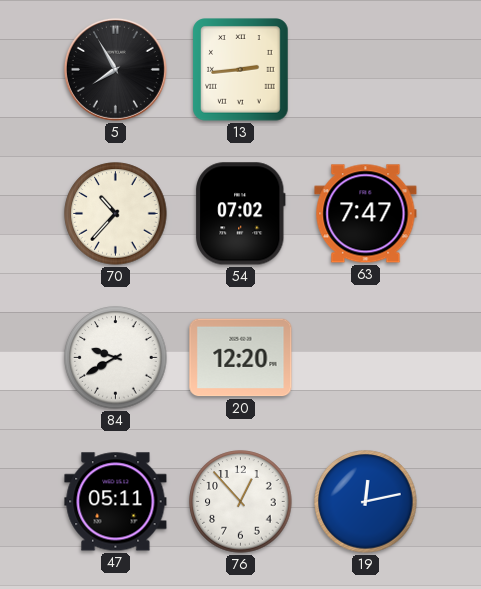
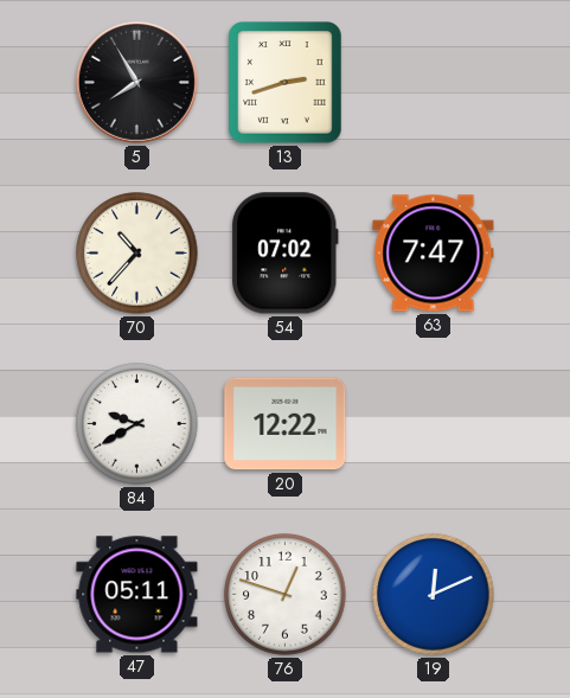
13: 2:44 -> 2:42
20: 12:20 -> 12:22
76: 12:53 -> 12:48
19: 12:13 -> 12:11
